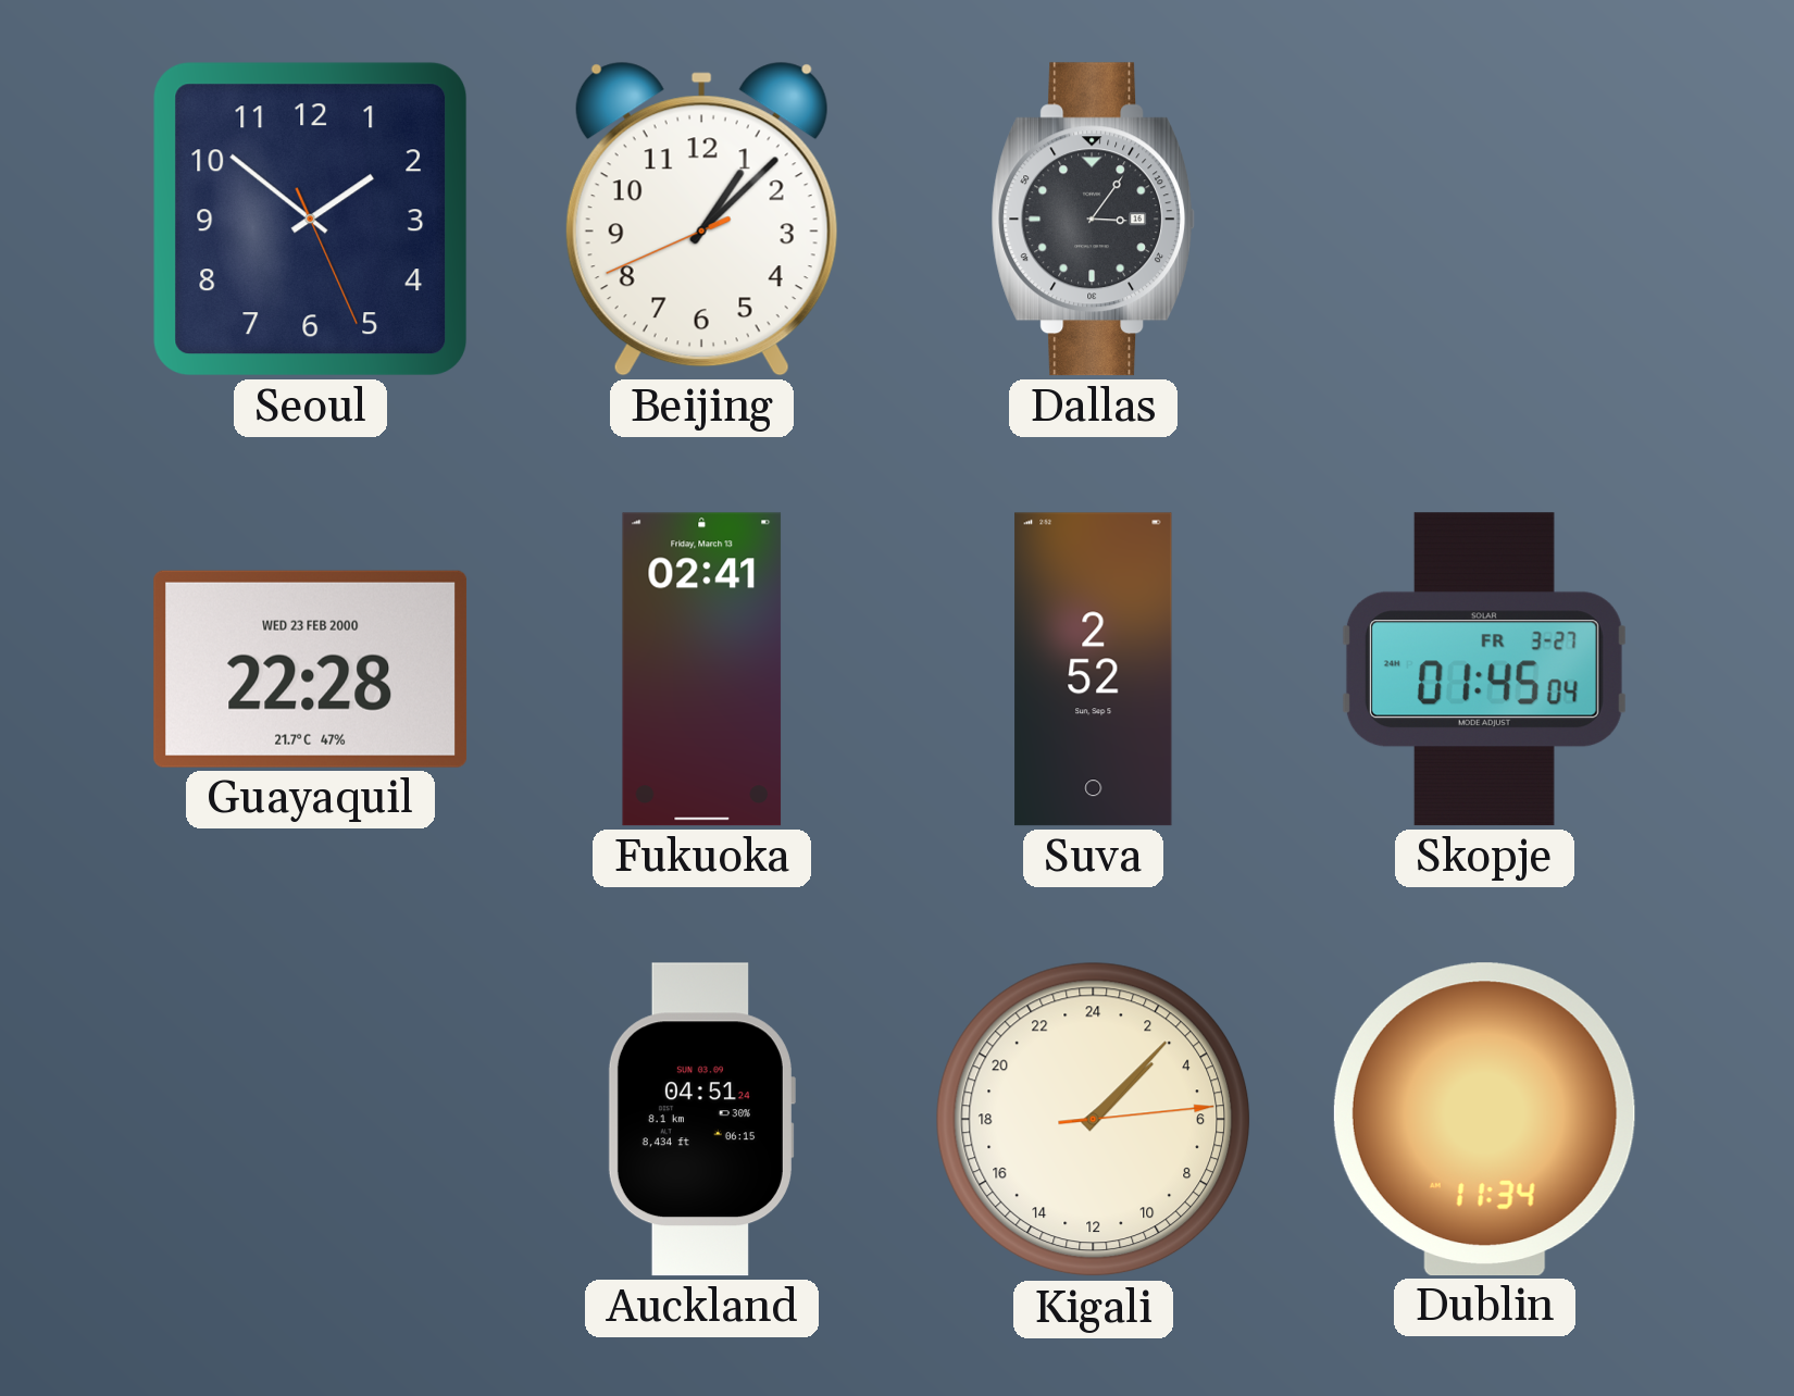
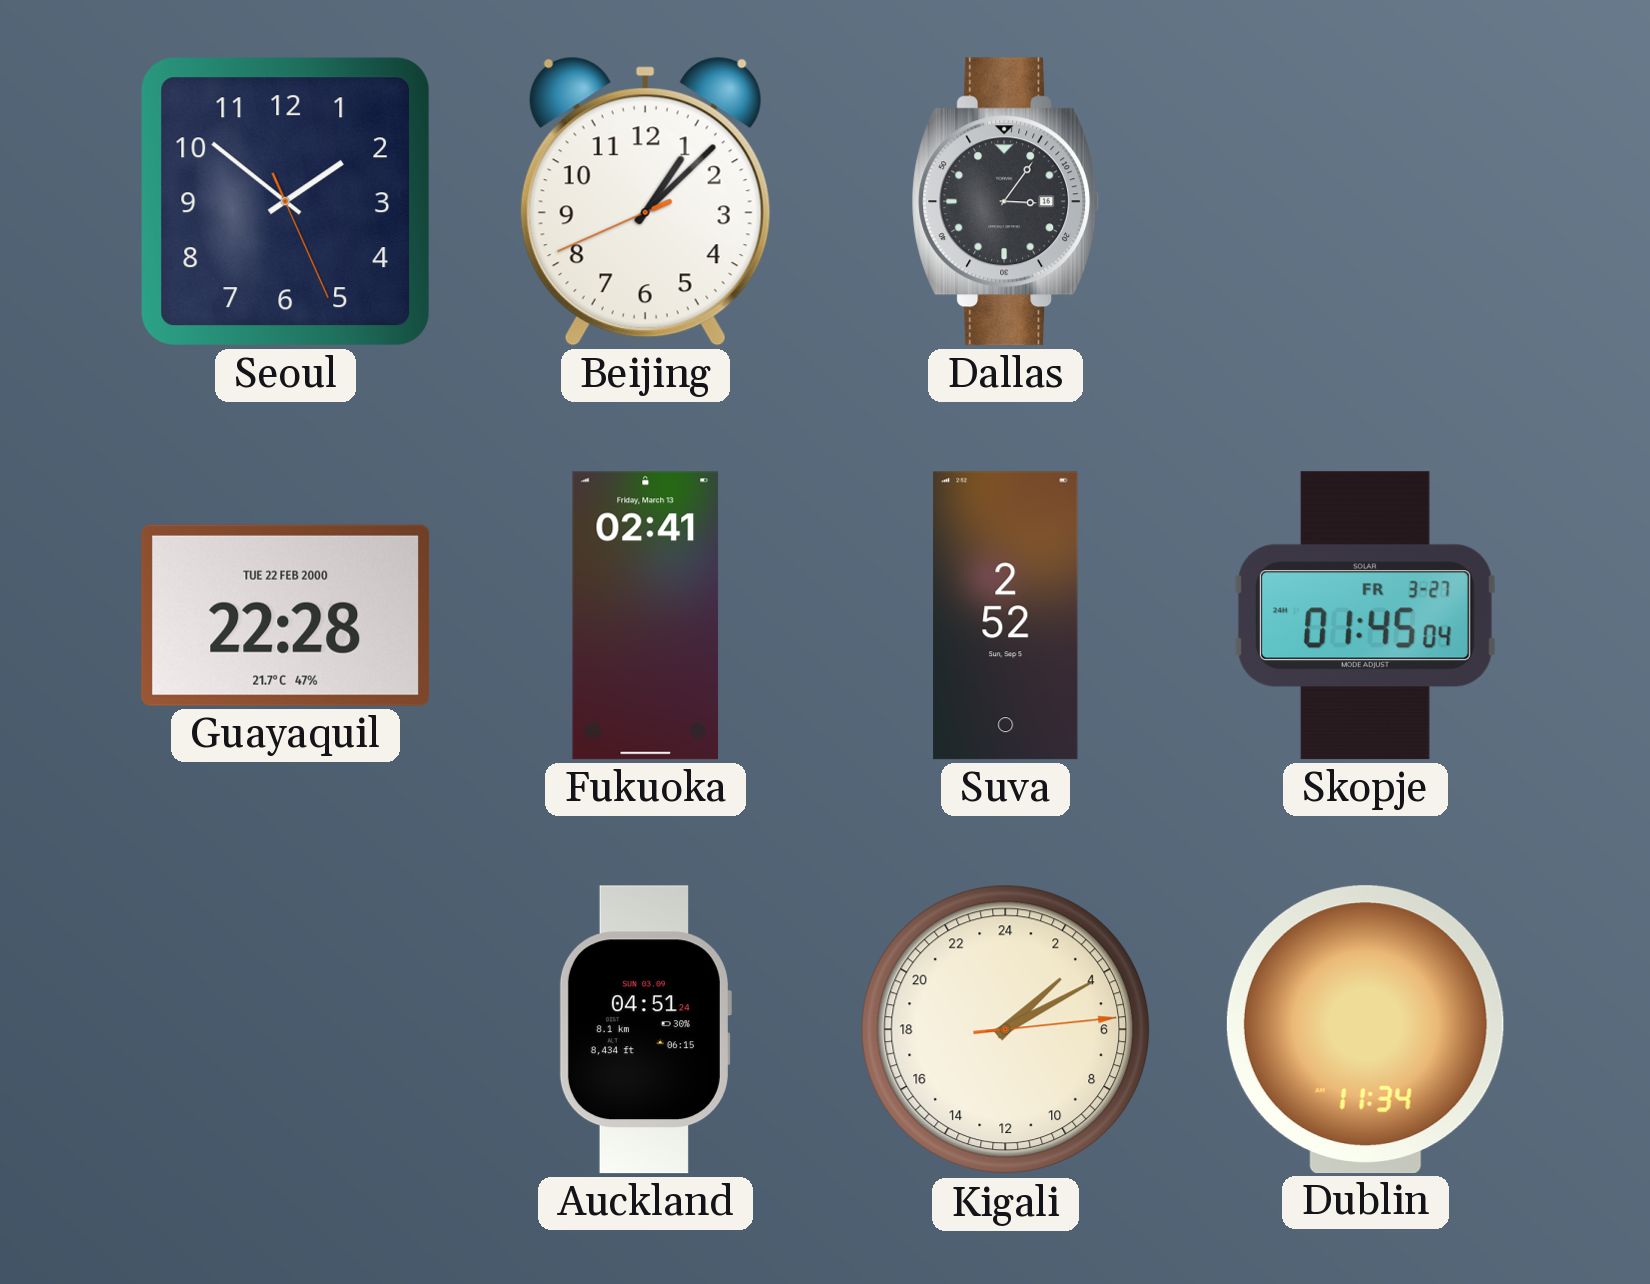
Guayaquil date: WED 23 FEB 2000 -> TUE 22 FEB 2000
Kigali: 3:07 -> 3:10
